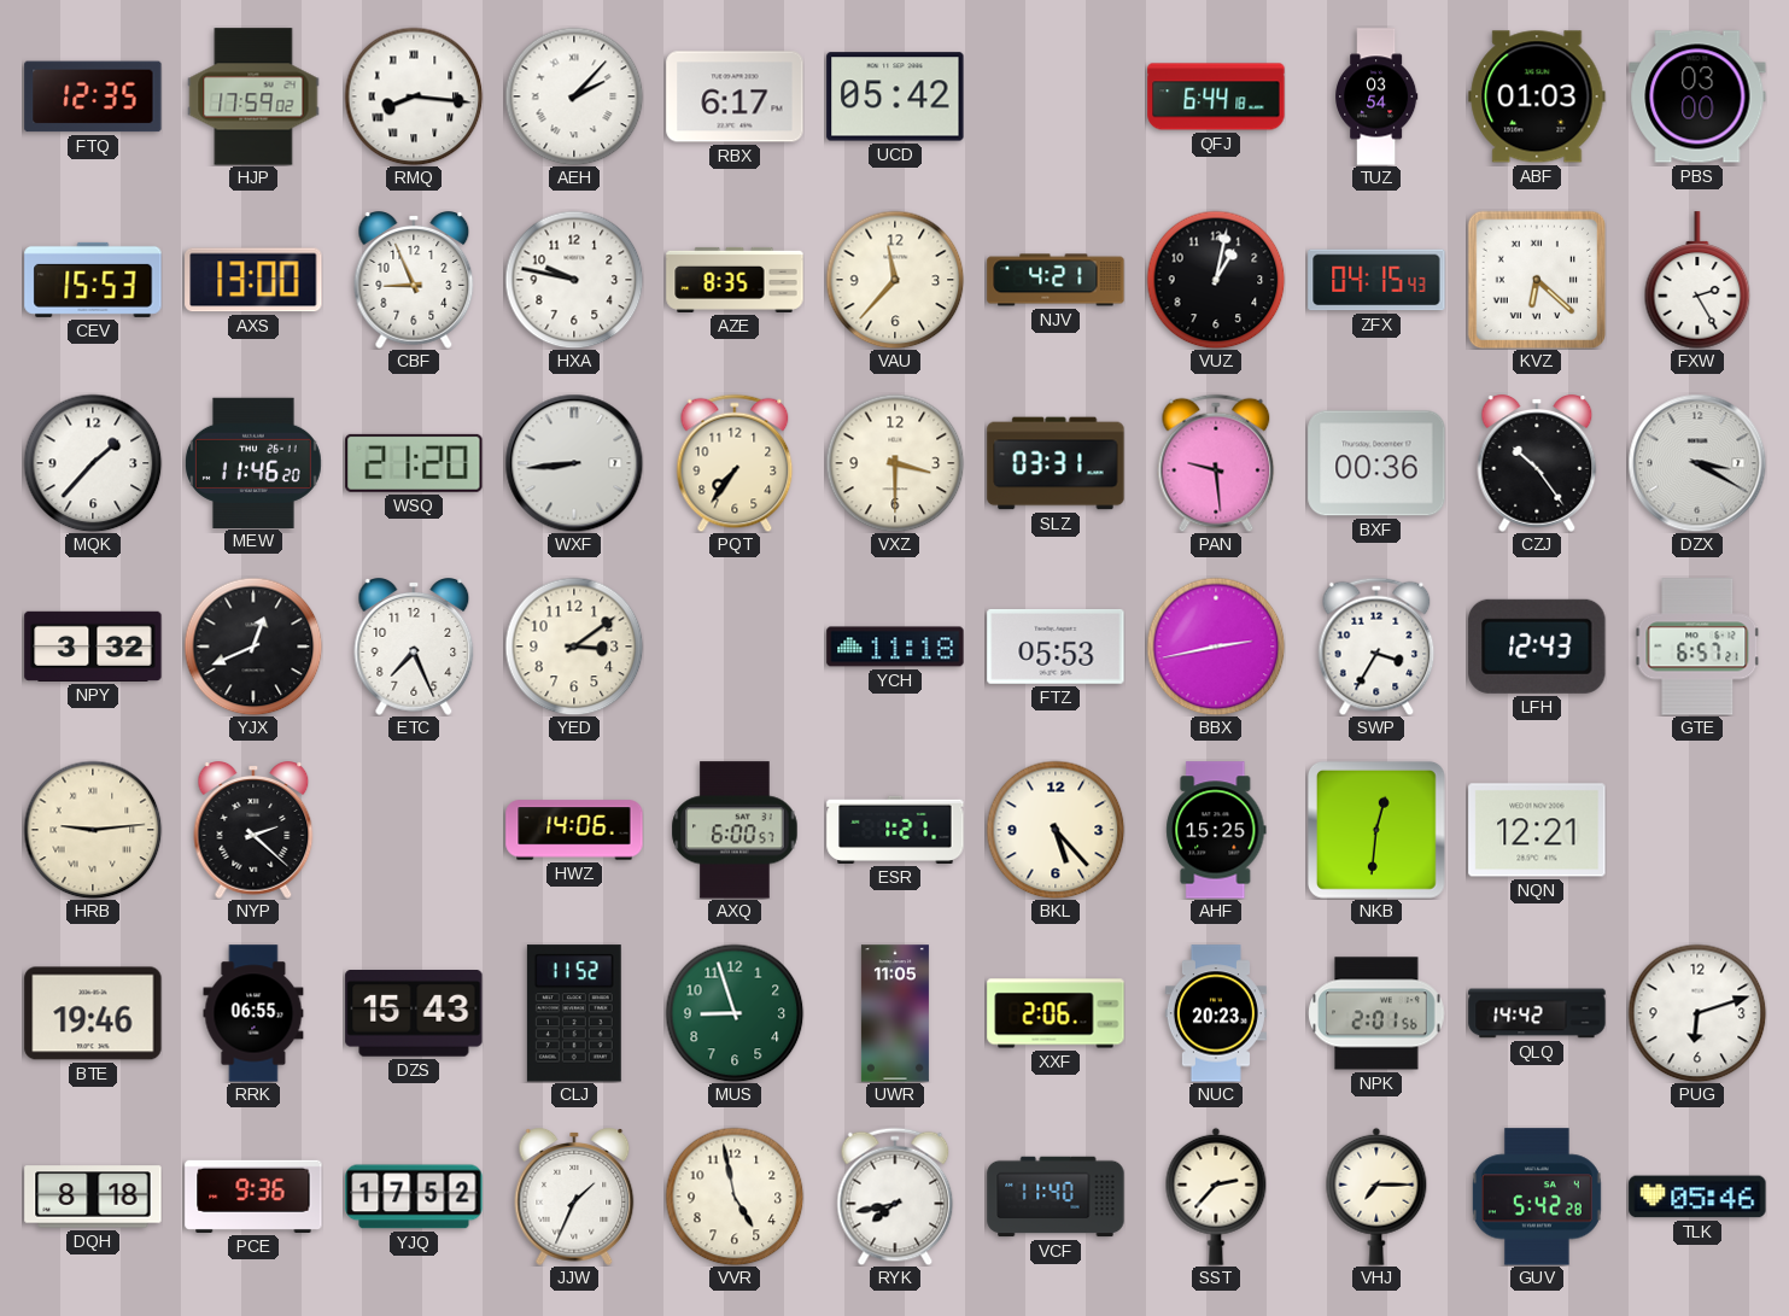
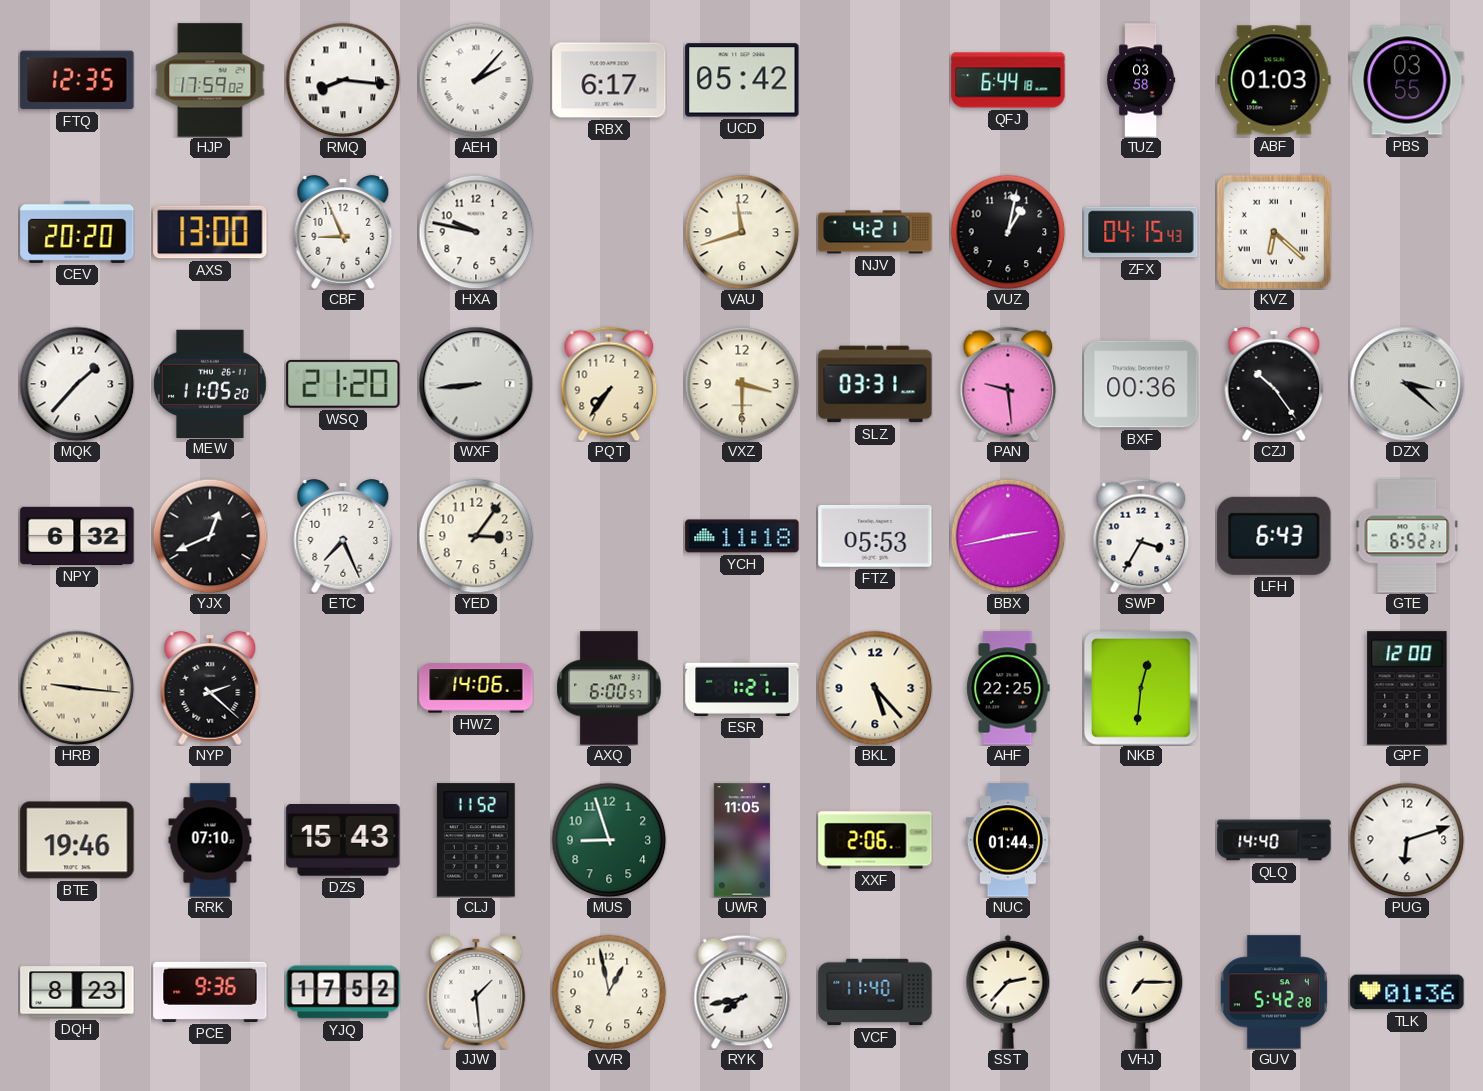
TUZ: 03:54 -> 03:58
PBS: 03:00 -> 03:55
CEV: 15:53 -> 20:20
AZE: 8:35 -> none
VAU: 11:37 -> 11:42
FXW: 2:25 -> none
MEW: 11:46 -> 11:05
DZX: 3:20 -> 3:22
NPY: 3:32 -> 6:32
YED: 3:09 -> 3:06
LFH: 12:43 -> 6:43
GTE: 6:57 -> 6:52
HRB: 9:14 -> 9:16
AHF: 15:25 -> 22:25
NQN: 12:21 -> none
GPF: none -> 12:00
RRK: 06:55 -> 07:10
NUC: 20:23 -> 01:44
NPK: 2:01 -> none
QLQ: 14:42 -> 14:40
DQH: 8:18 -> 8:23
JJW: 1:34 -> 1:29
VVR: 4:58 -> 12:58
TLK: 05:46 -> 01:36
